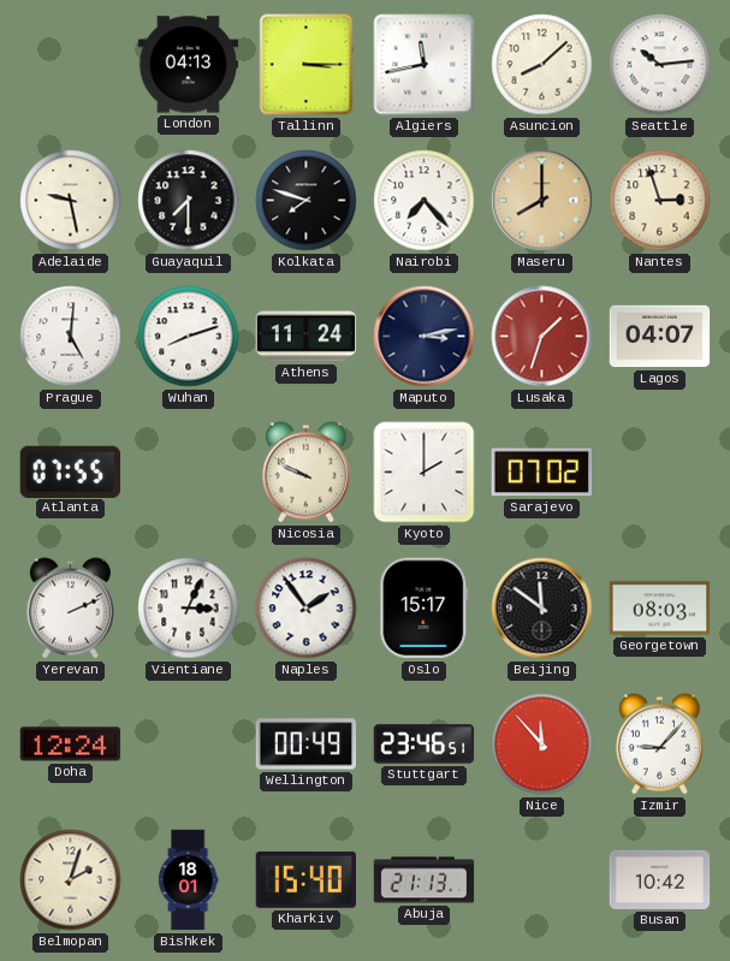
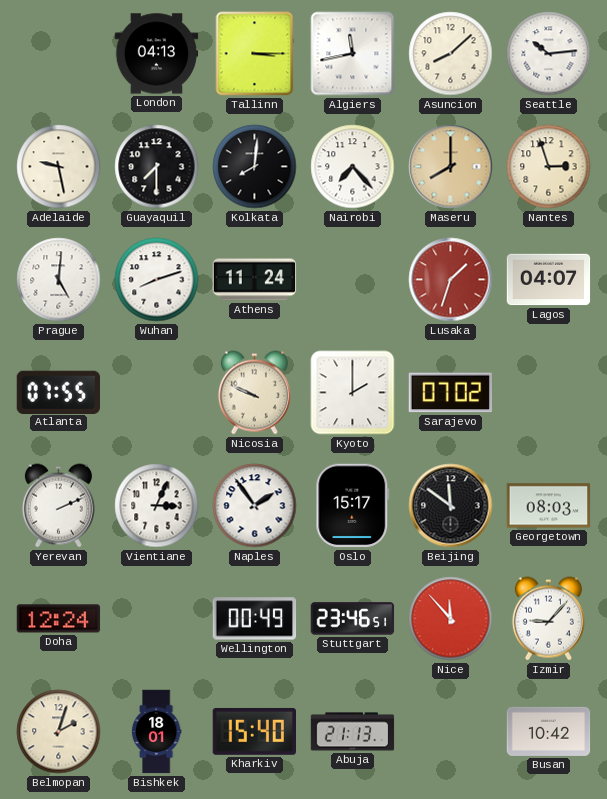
Kolkata: 7:48 -> 8:01
Maputo: 3:13 -> none
